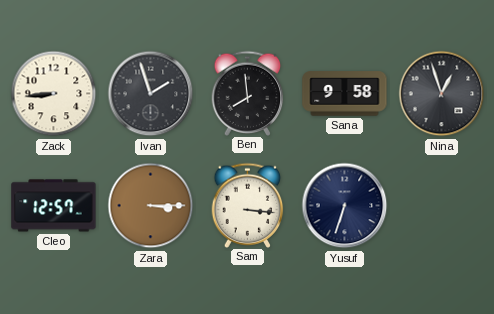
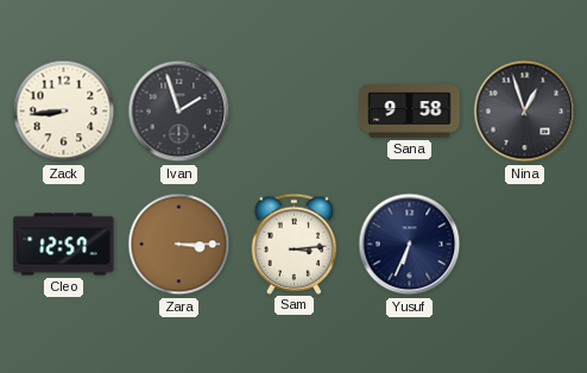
Ben: 7:59 -> none
Sam: 3:16 -> 3:14
Yusuf: 6:33 -> 6:34
